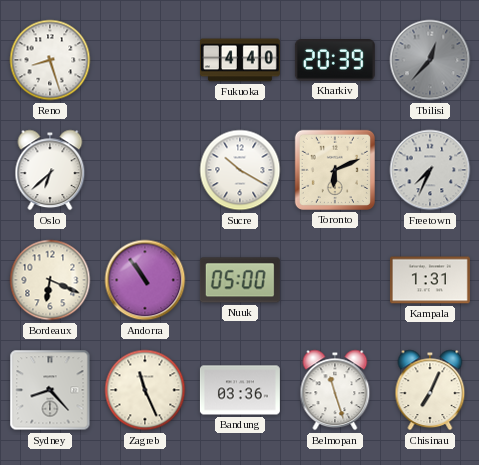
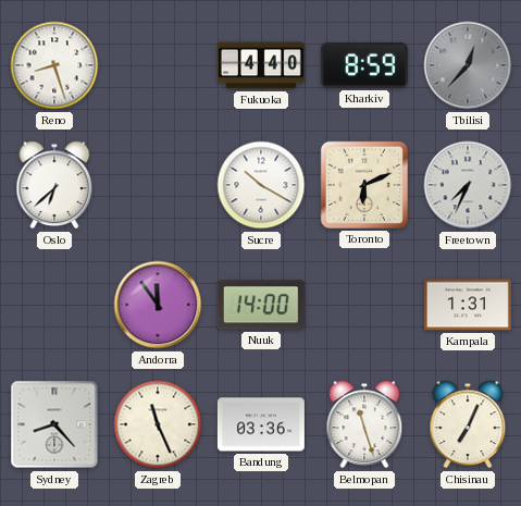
Kharkiv: 20:39 -> 8:59
Bordeaux: 6:19 -> none
Andorra: 10:54 -> 11:54
Nuuk: 05:00 -> 14:00
